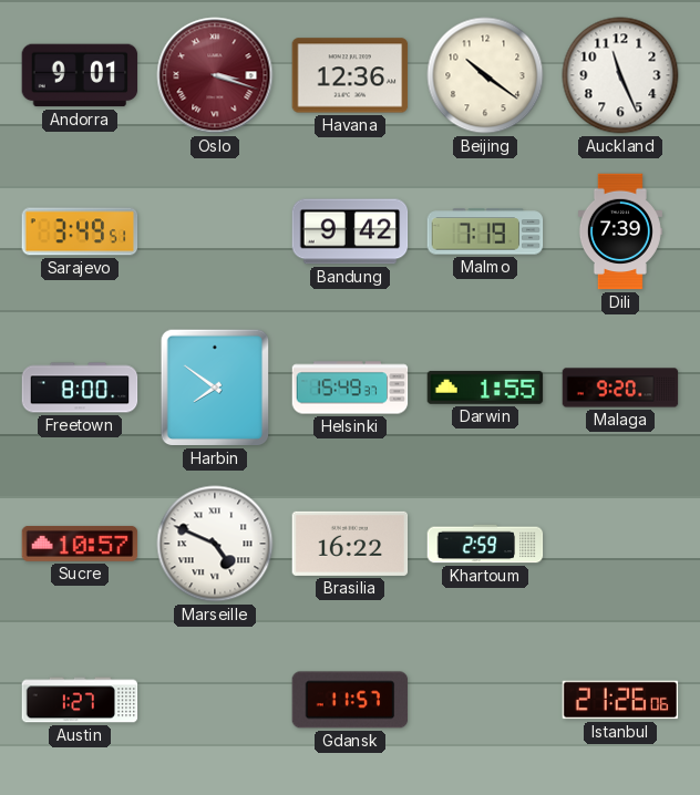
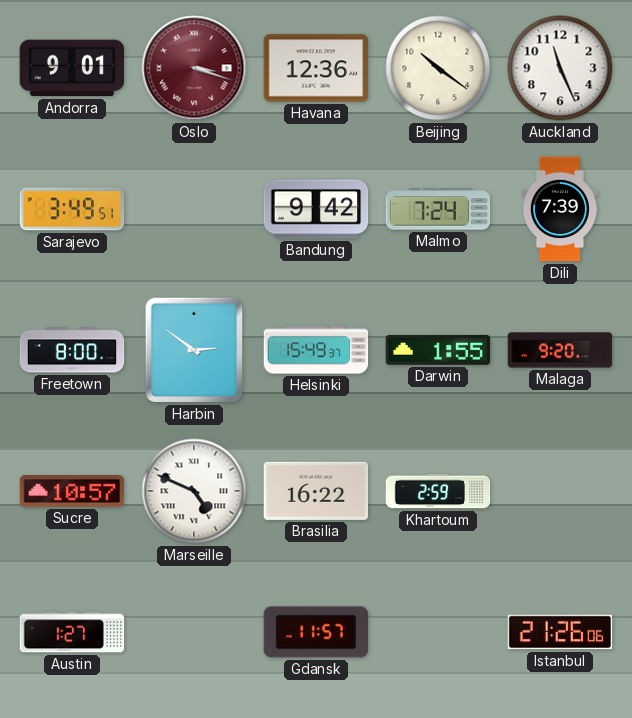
Malmo: 7:19 -> 7:24
Harbin: 7:51 -> 2:51
